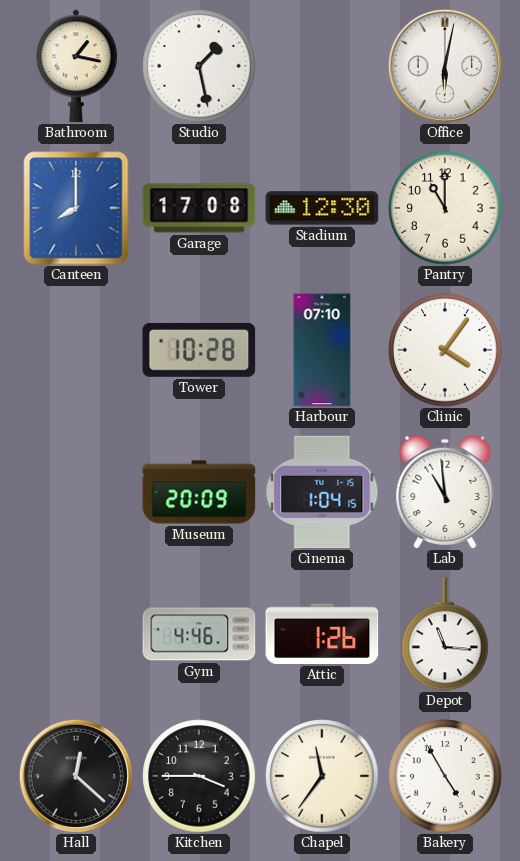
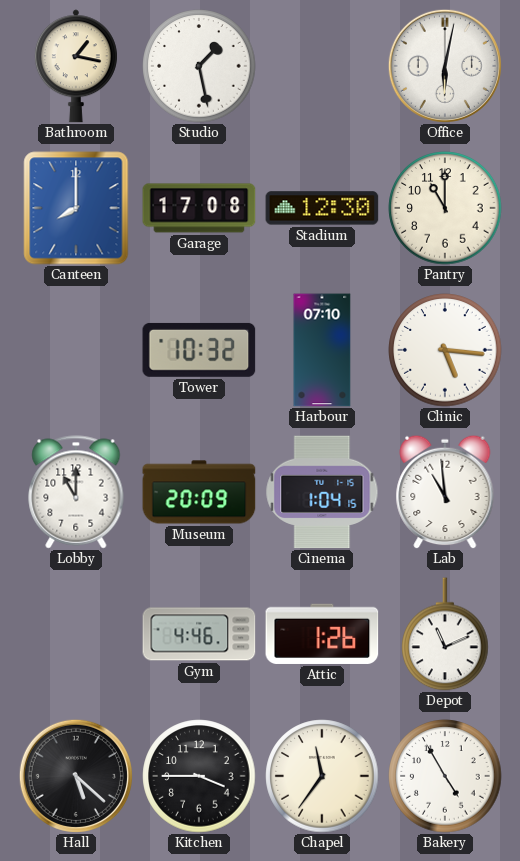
Tower: 10:28 -> 10:32
Clinic: 4:06 -> 5:16
Lobby: none -> 11:00
Depot: 11:16 -> 11:11
Hall: 12:22 -> 5:22
